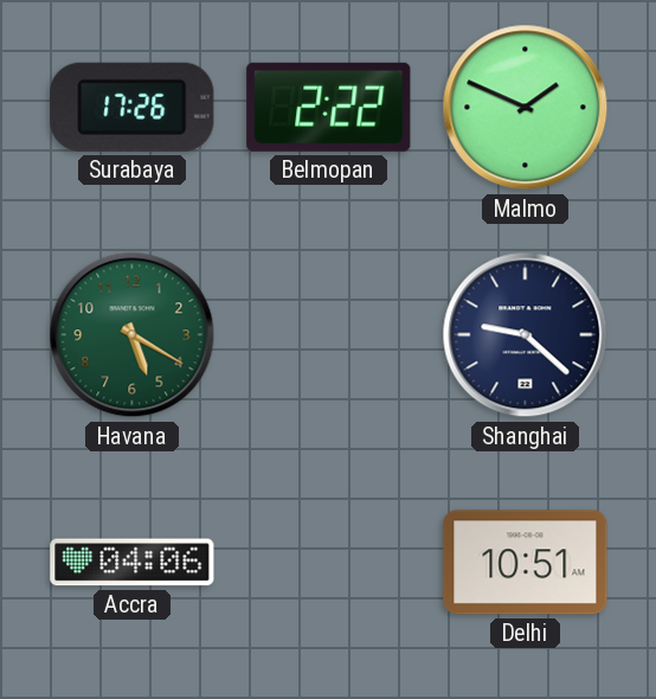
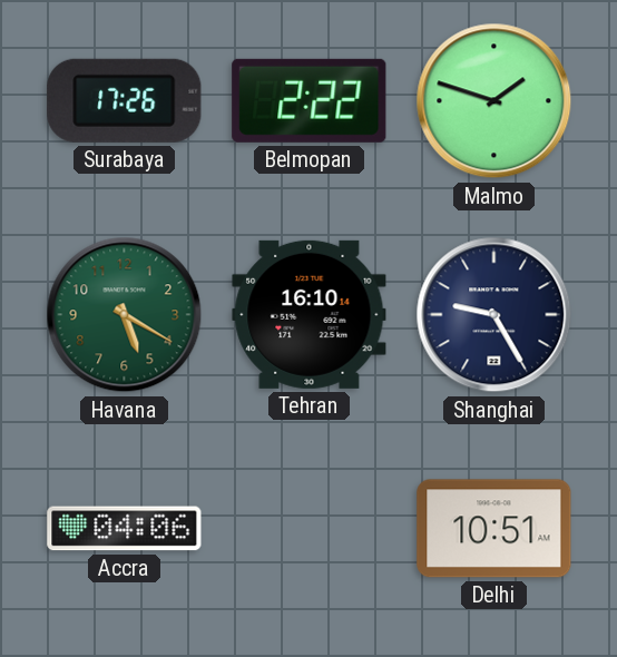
Malmo: 1:49 -> 1:48
Tehran: none -> 16:10
Shanghai: 9:22 -> 9:25
